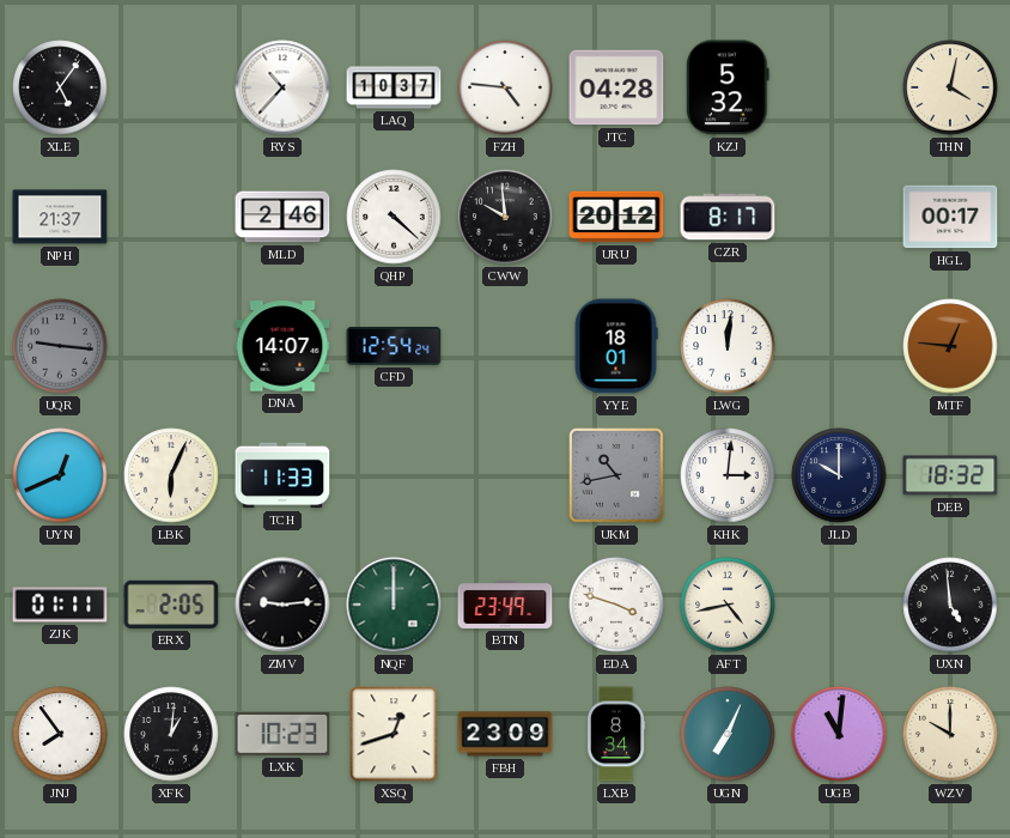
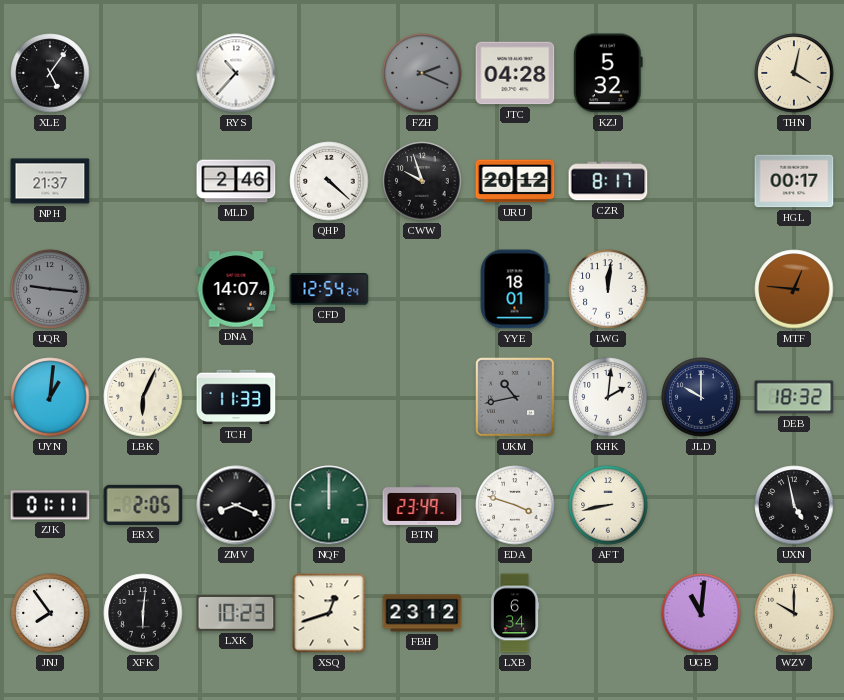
LAQ: 10:37 -> none
FZH: 4:46 -> 2:19
FZH dial: white -> grey
CWW: 9:59 -> 9:57
UYN: 12:41 -> 1:01
KHK: 3:01 -> 2:01
ZMV: 9:14 -> 8:19
AFT: 4:43 -> 8:43
UXN: 4:59 -> 4:58
XFK: 1:01 -> 6:01
FBH: 23:09 -> 23:12
LXB: 8:34 -> 6:34
UGN: 7:04 -> none
